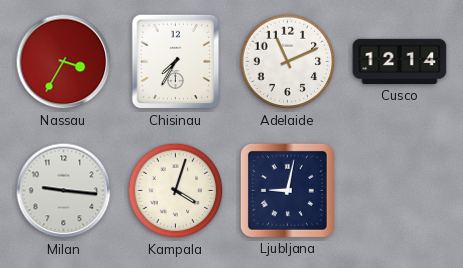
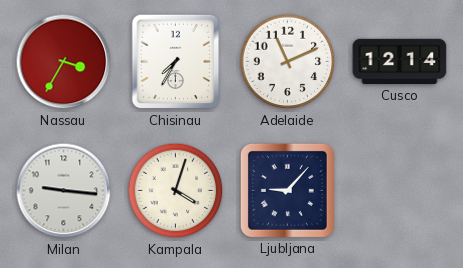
Ljubljana: 9:02 -> 9:07
